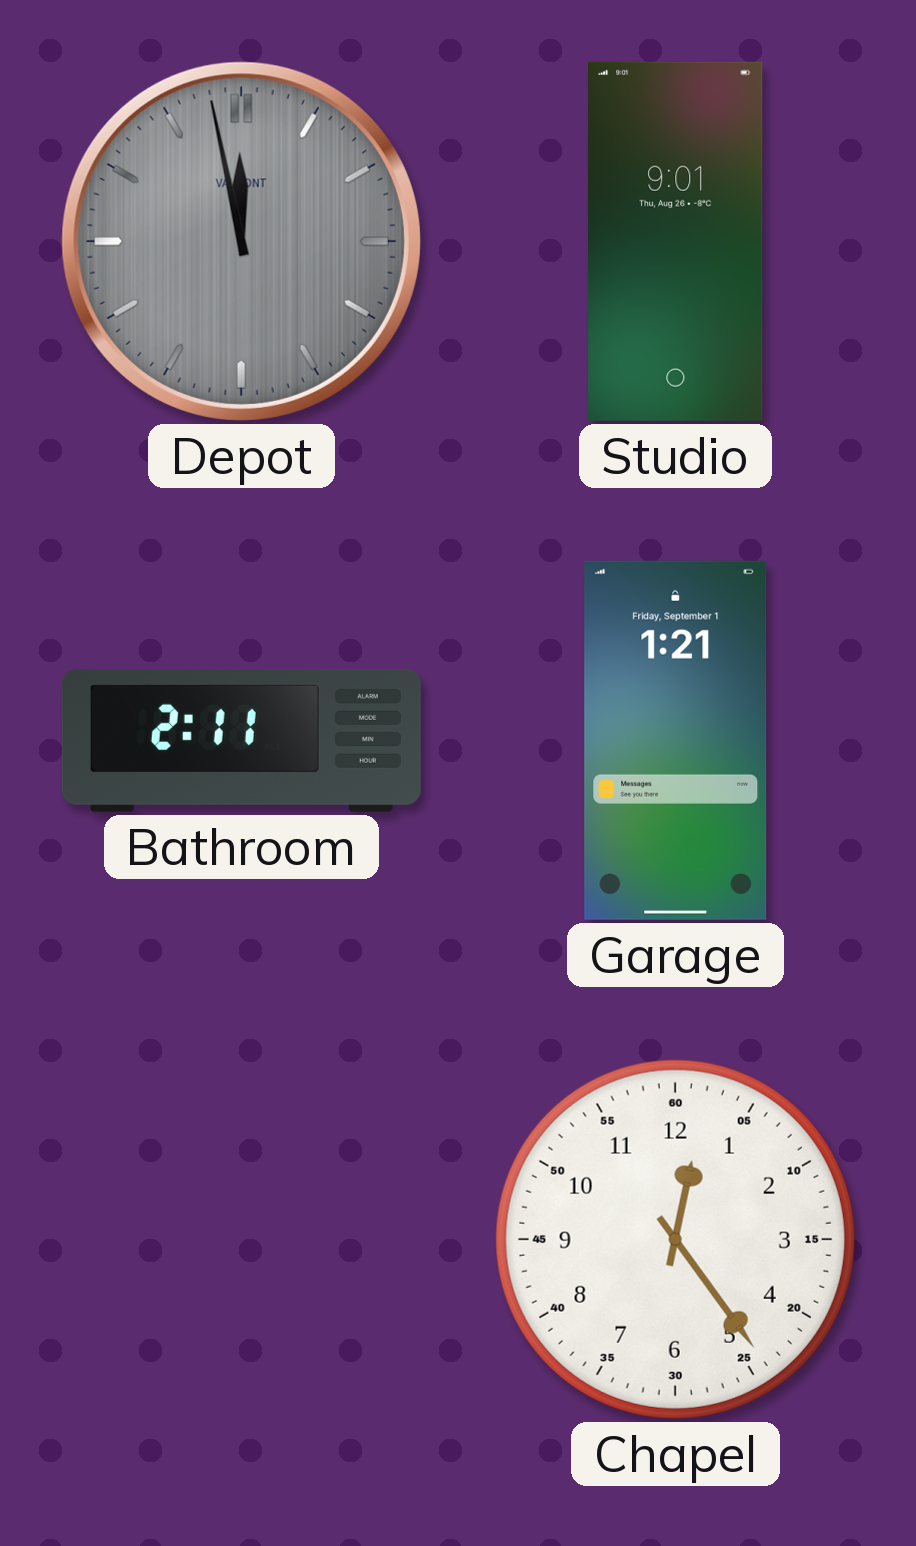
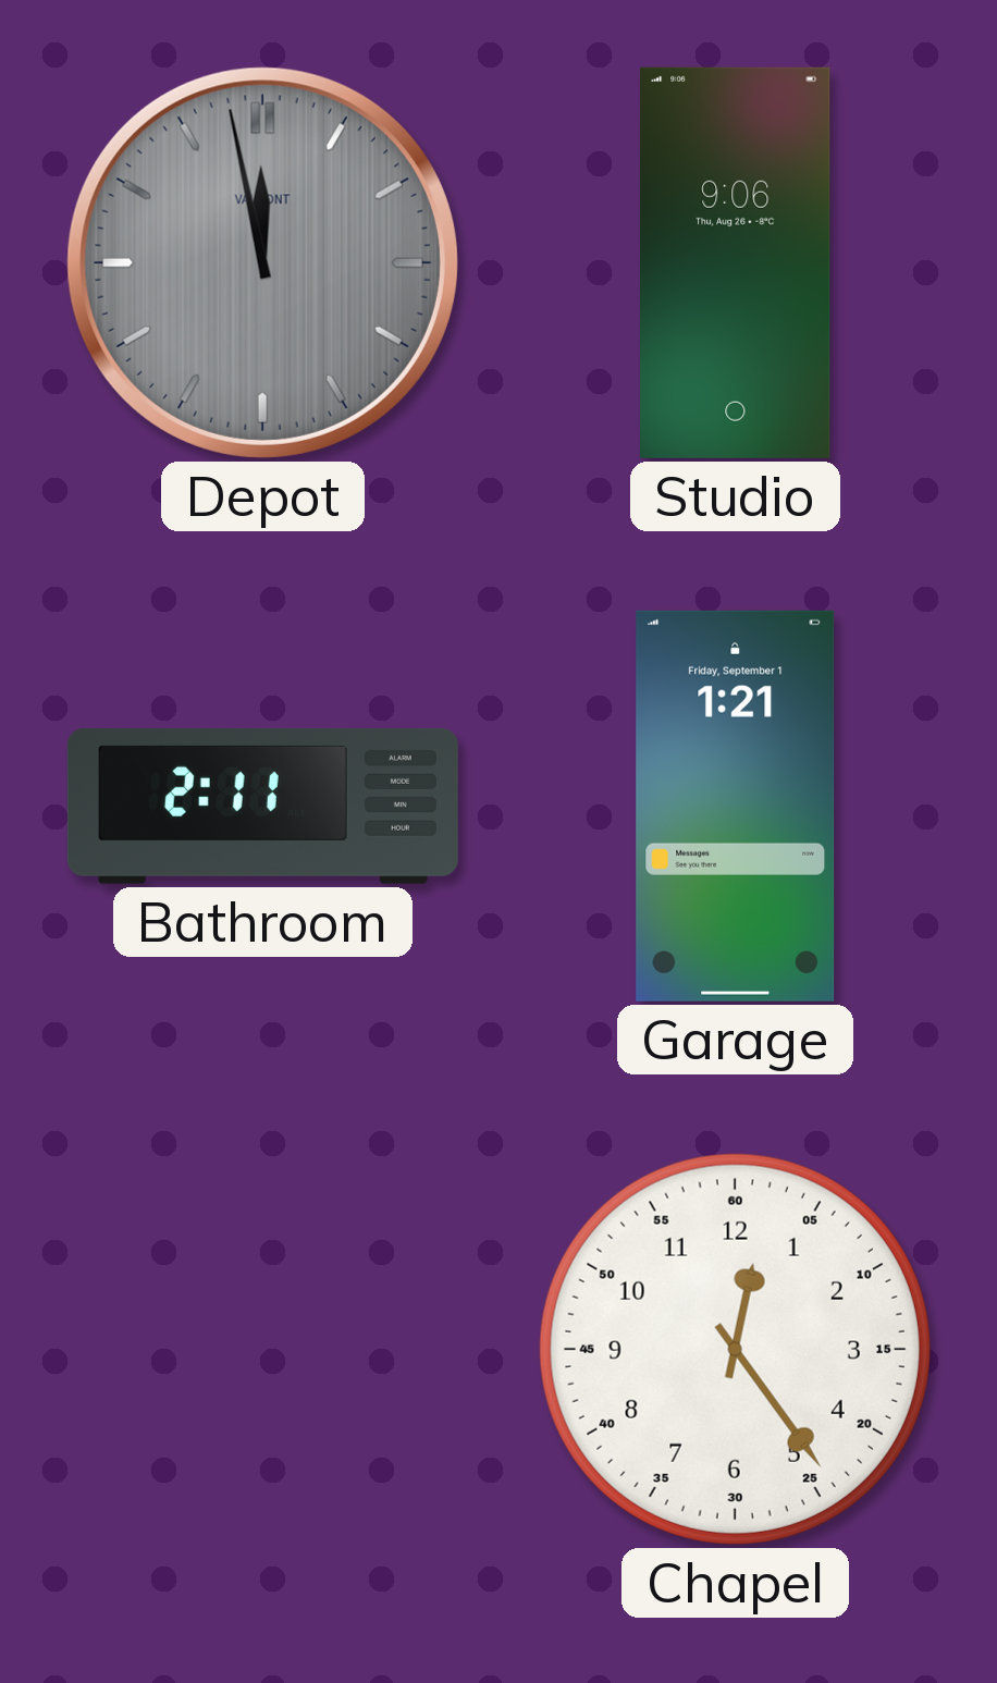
Studio: 9:01 -> 9:06
